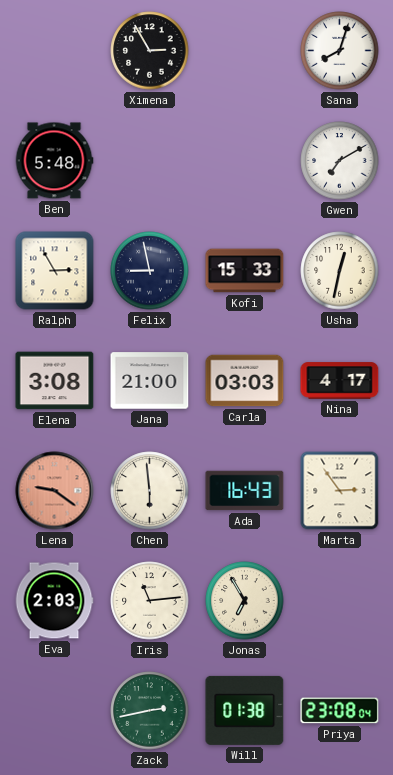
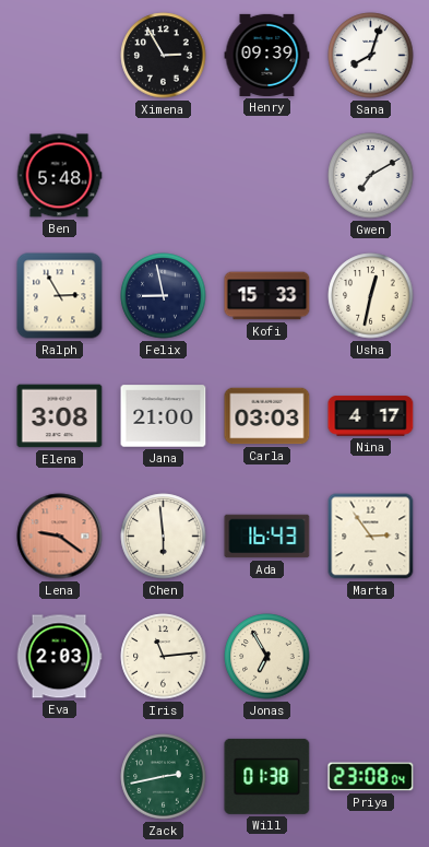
Henry: none -> 09:39
